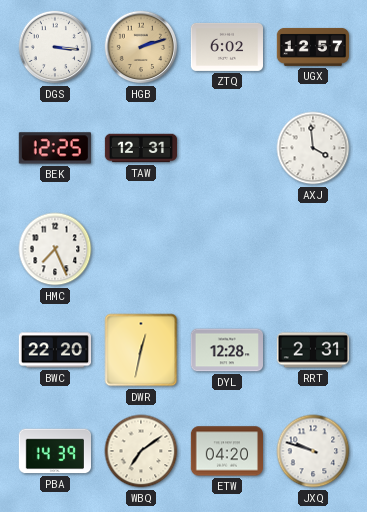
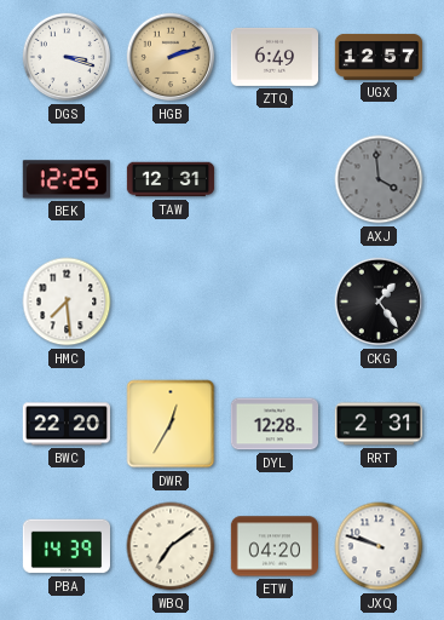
DGS: 3:16 -> 3:18
ZTQ: 6:02 -> 6:49
AXJ dial: white -> grey
HMC: 7:26 -> 7:29
CKG: none -> 1:24
DWR: 12:32 -> 12:35
